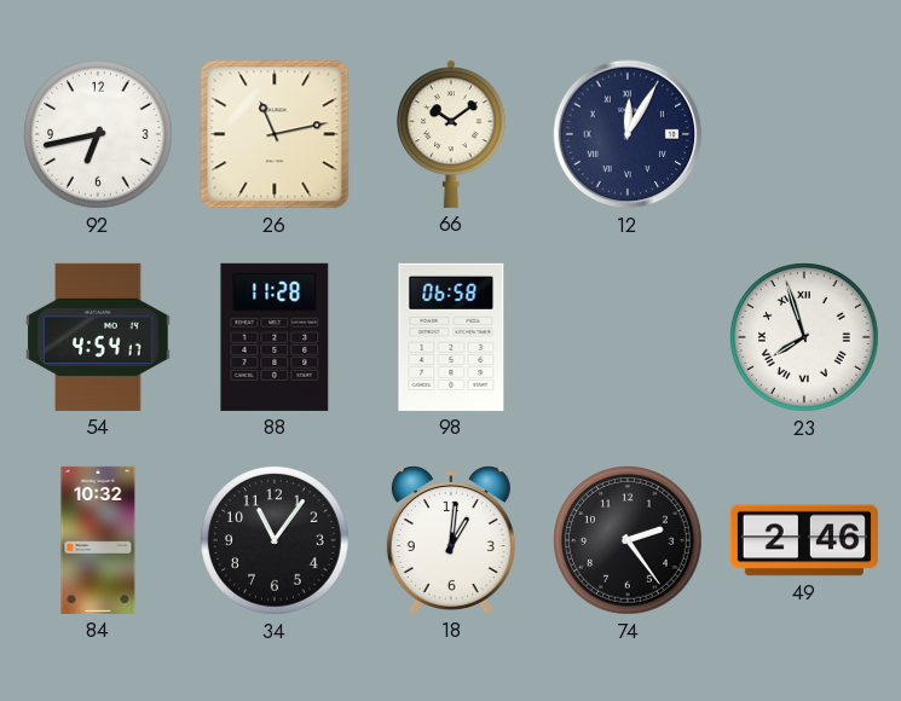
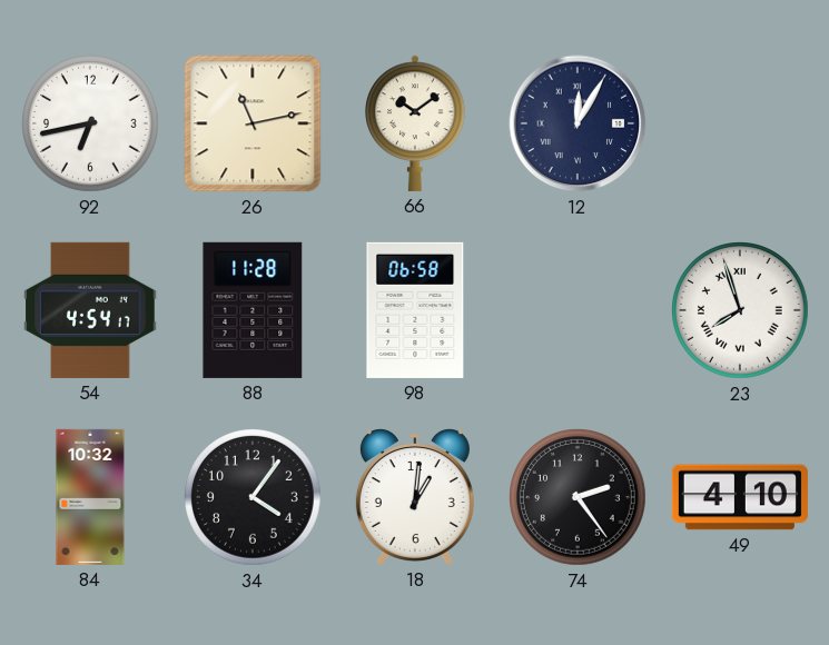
34: 11:06 -> 4:06
49: 2:46 -> 4:10
